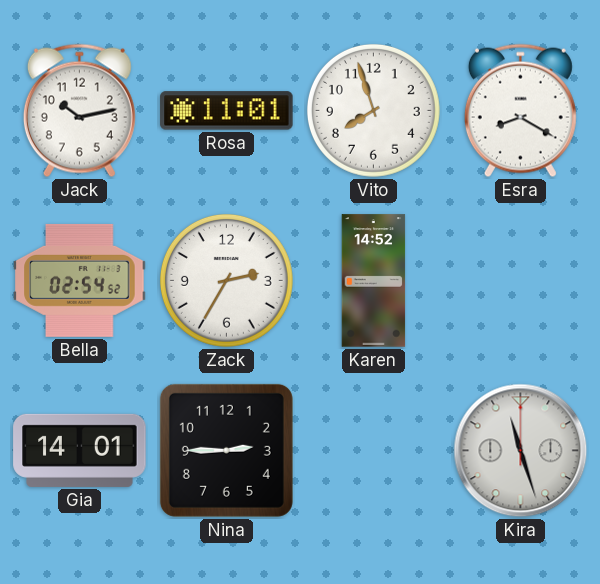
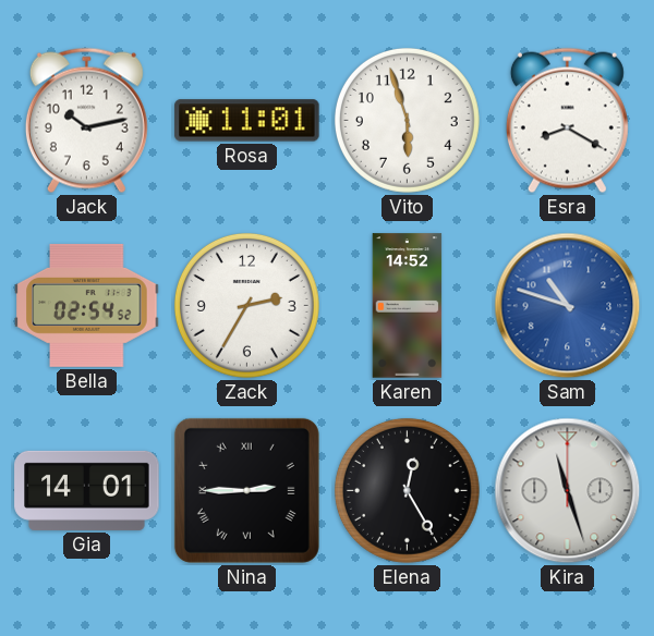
Vito: 7:57 -> 5:57
Sam: none -> 10:48
Nina numerals: Arabic -> Roman
Elena: none -> 12:25
